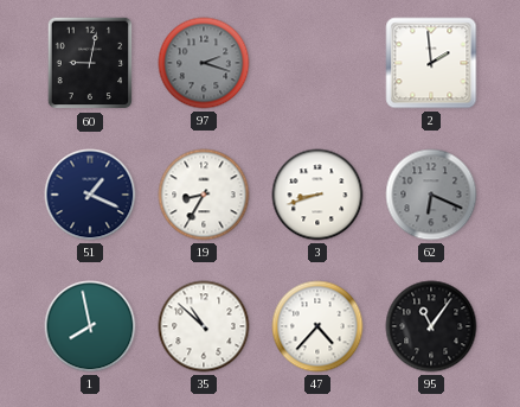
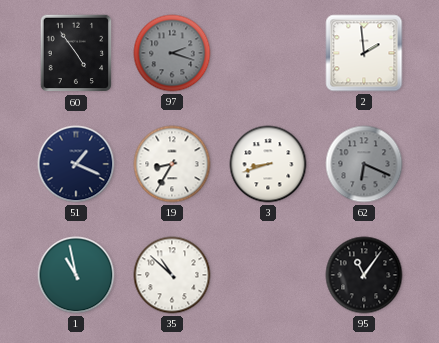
60: 9:02 -> 4:54
1: 7:58 -> 10:58
47: 4:37 -> none
